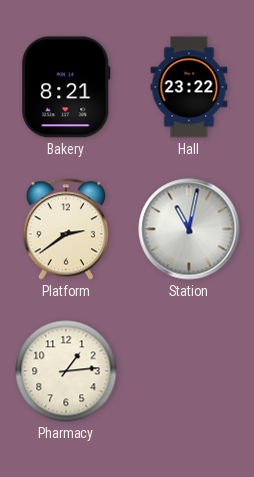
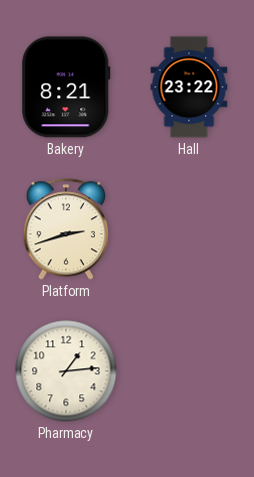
Platform: 2:39 -> 2:42
Station: 11:02 -> none
